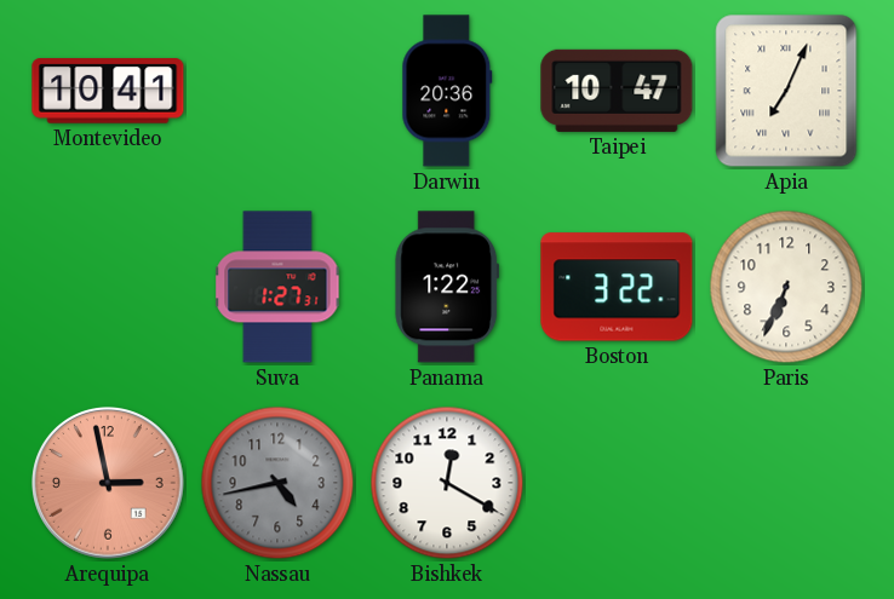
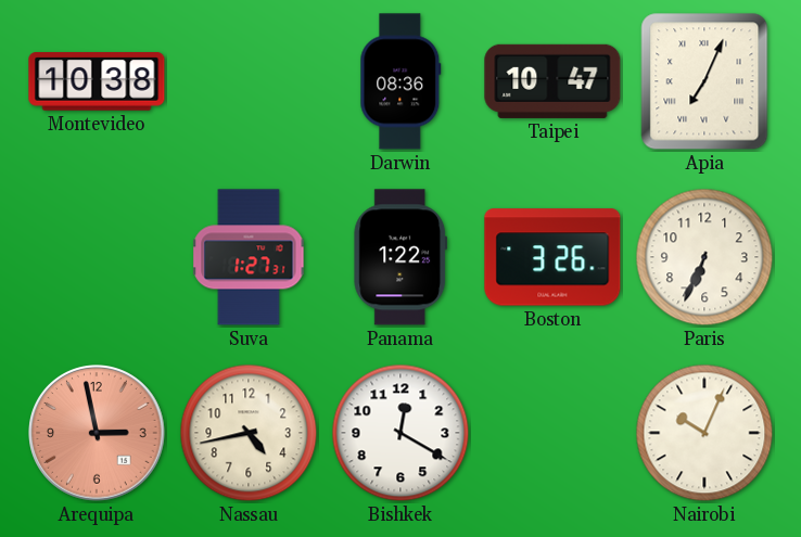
Montevideo: 10:41 -> 10:38
Darwin: 20:36 -> 08:36
Boston: 3:22 -> 3:26
Nassau dial: grey -> cream
Nairobi: none -> 10:04
